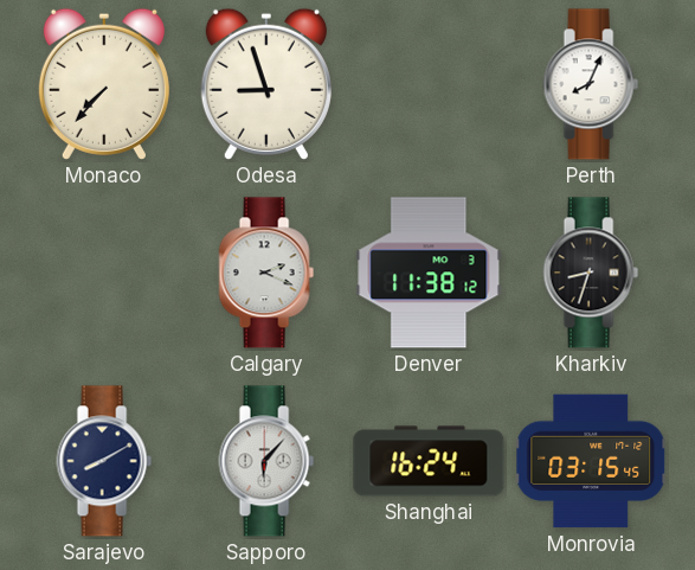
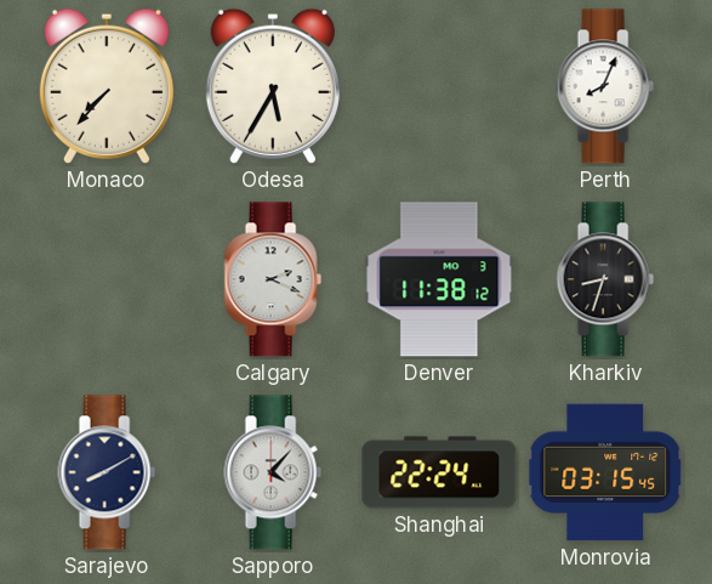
Odesa: 8:57 -> 5:35
Sapporo: 6:07 -> 4:07
Shanghai: 16:24 -> 22:24
